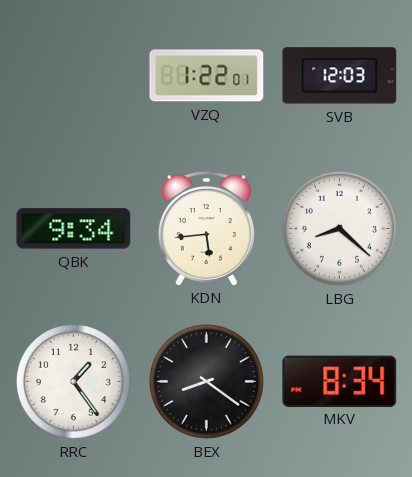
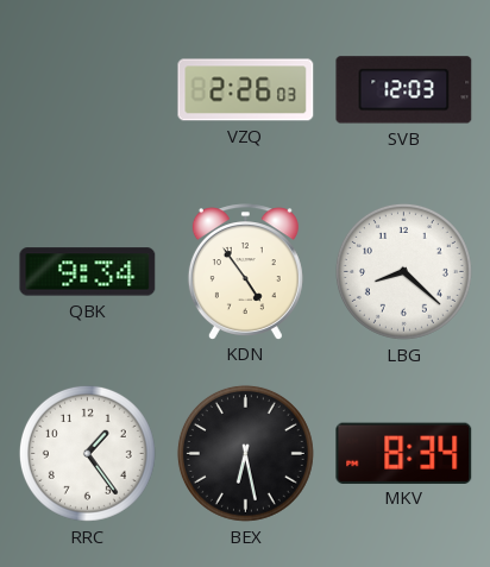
VZQ: 1:22 -> 2:26
KDN: 5:44 -> 4:54
BEX: 8:21 -> 6:28
